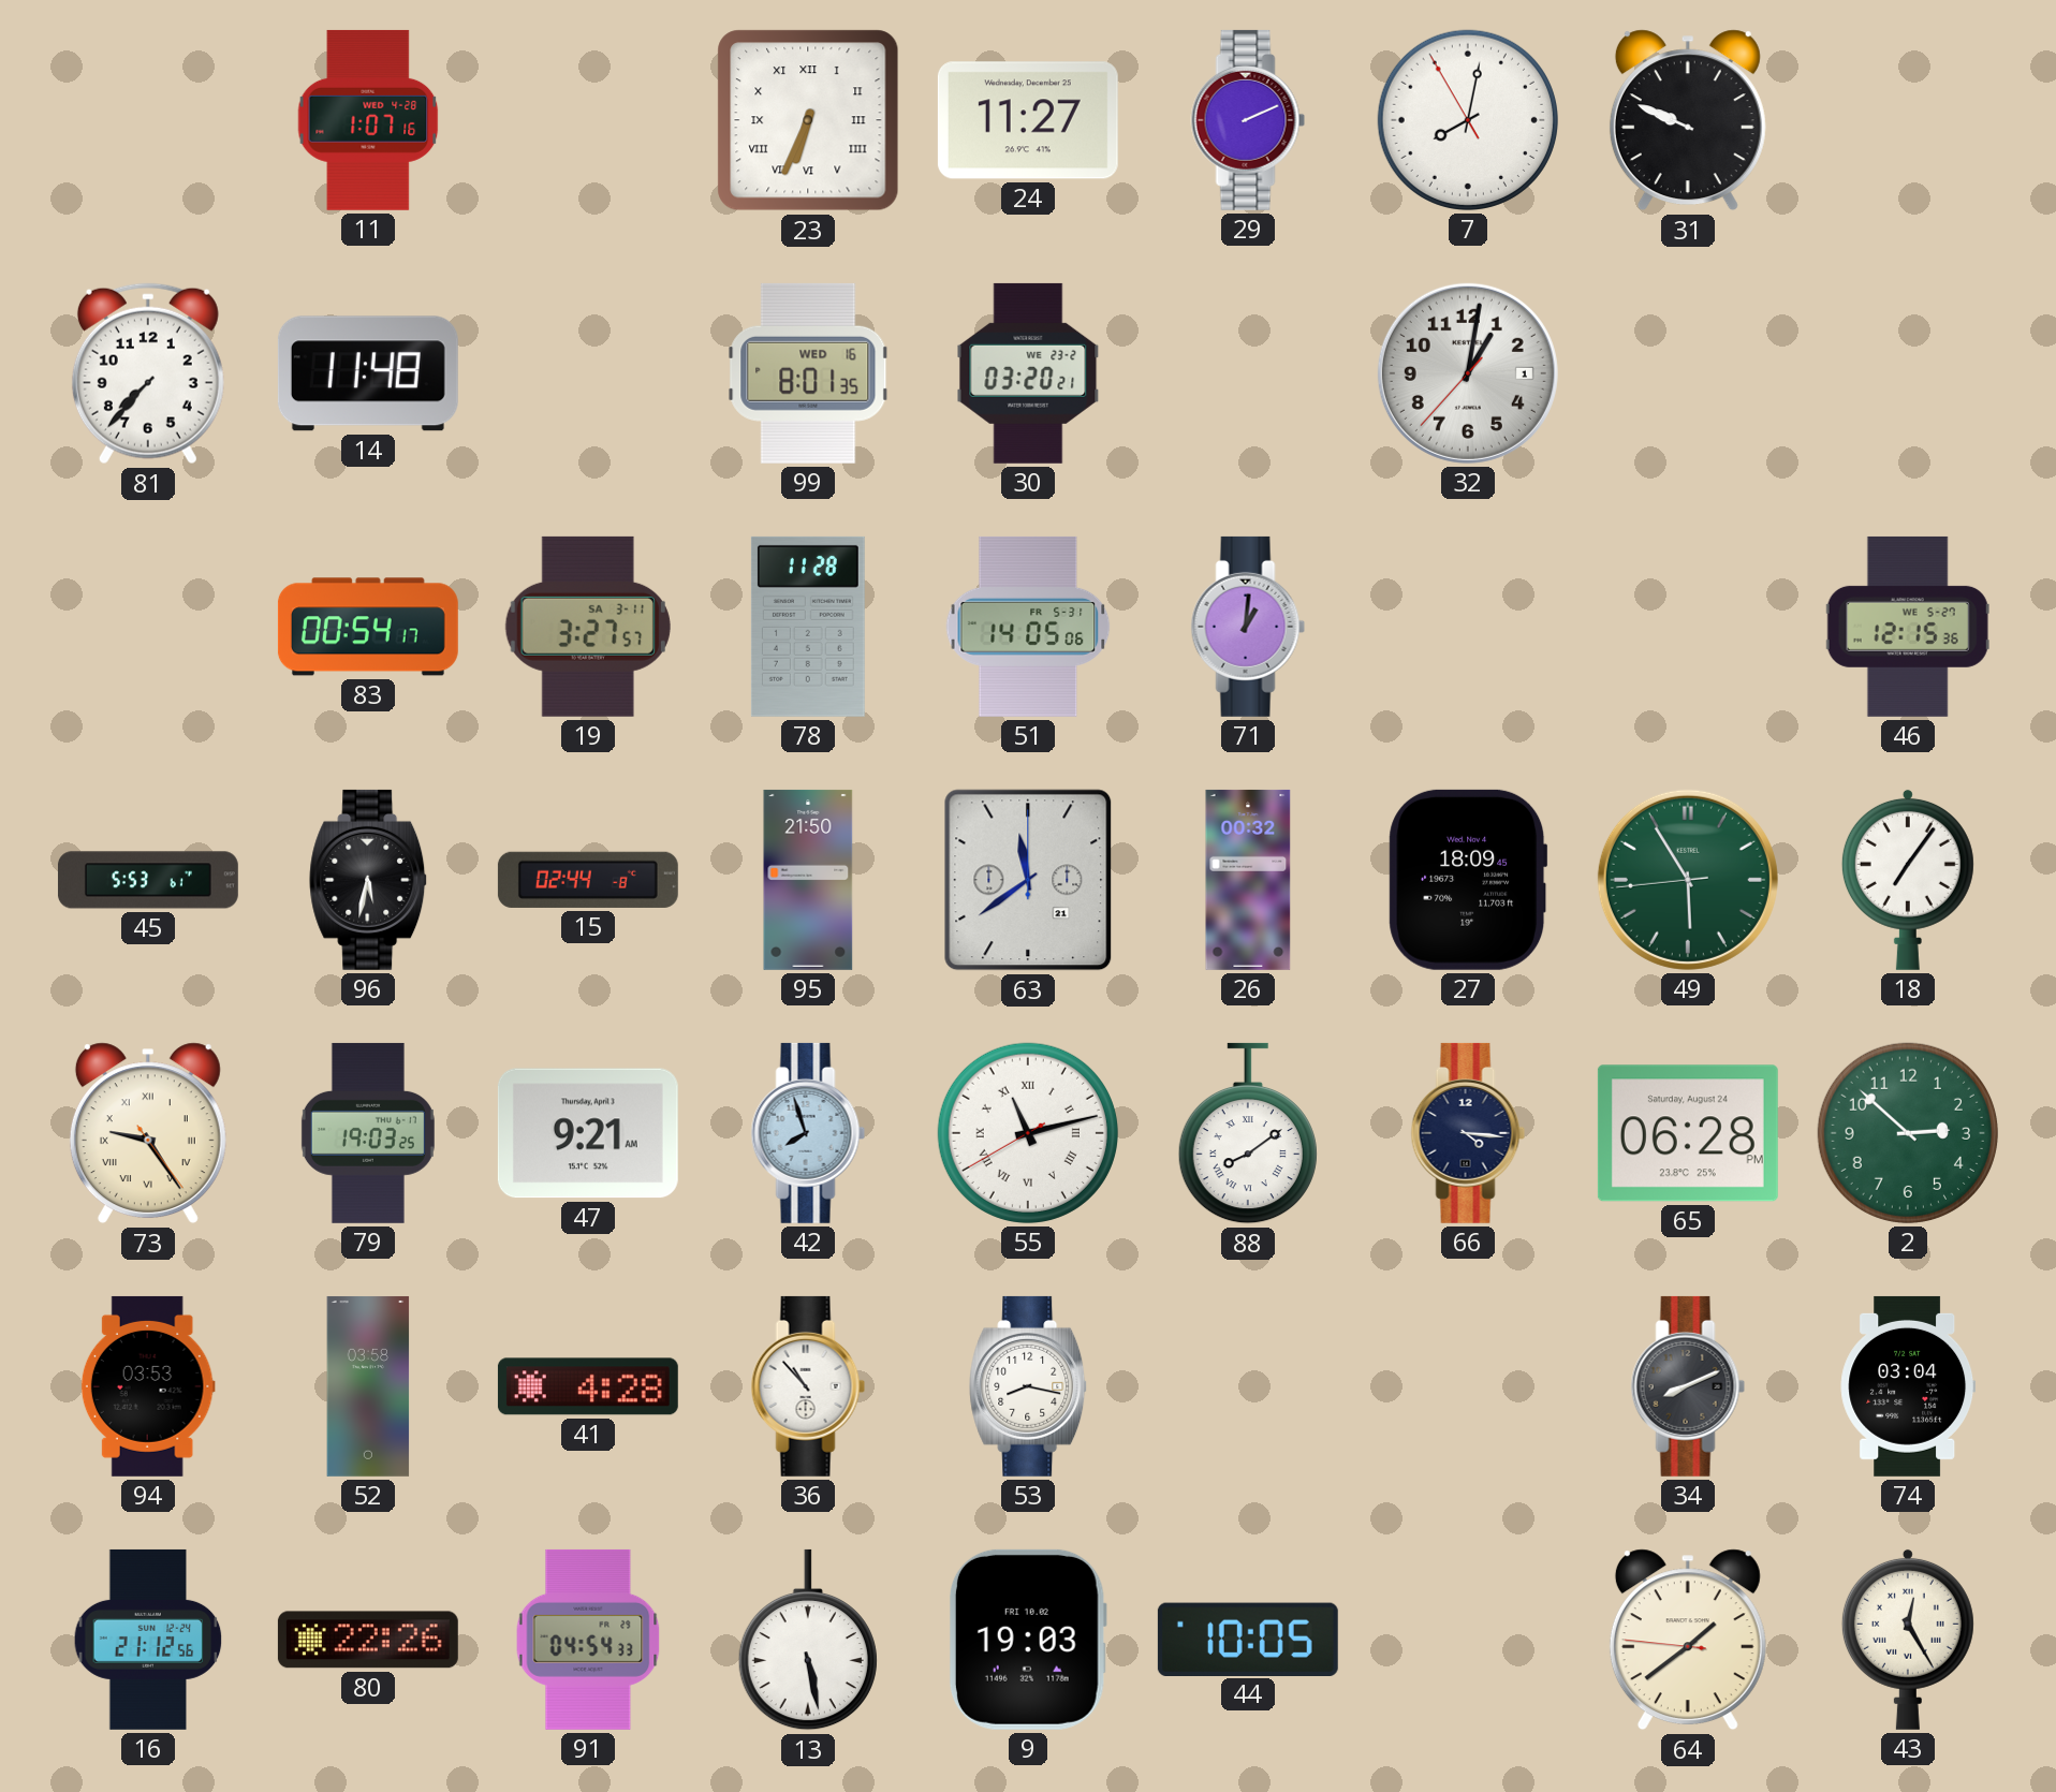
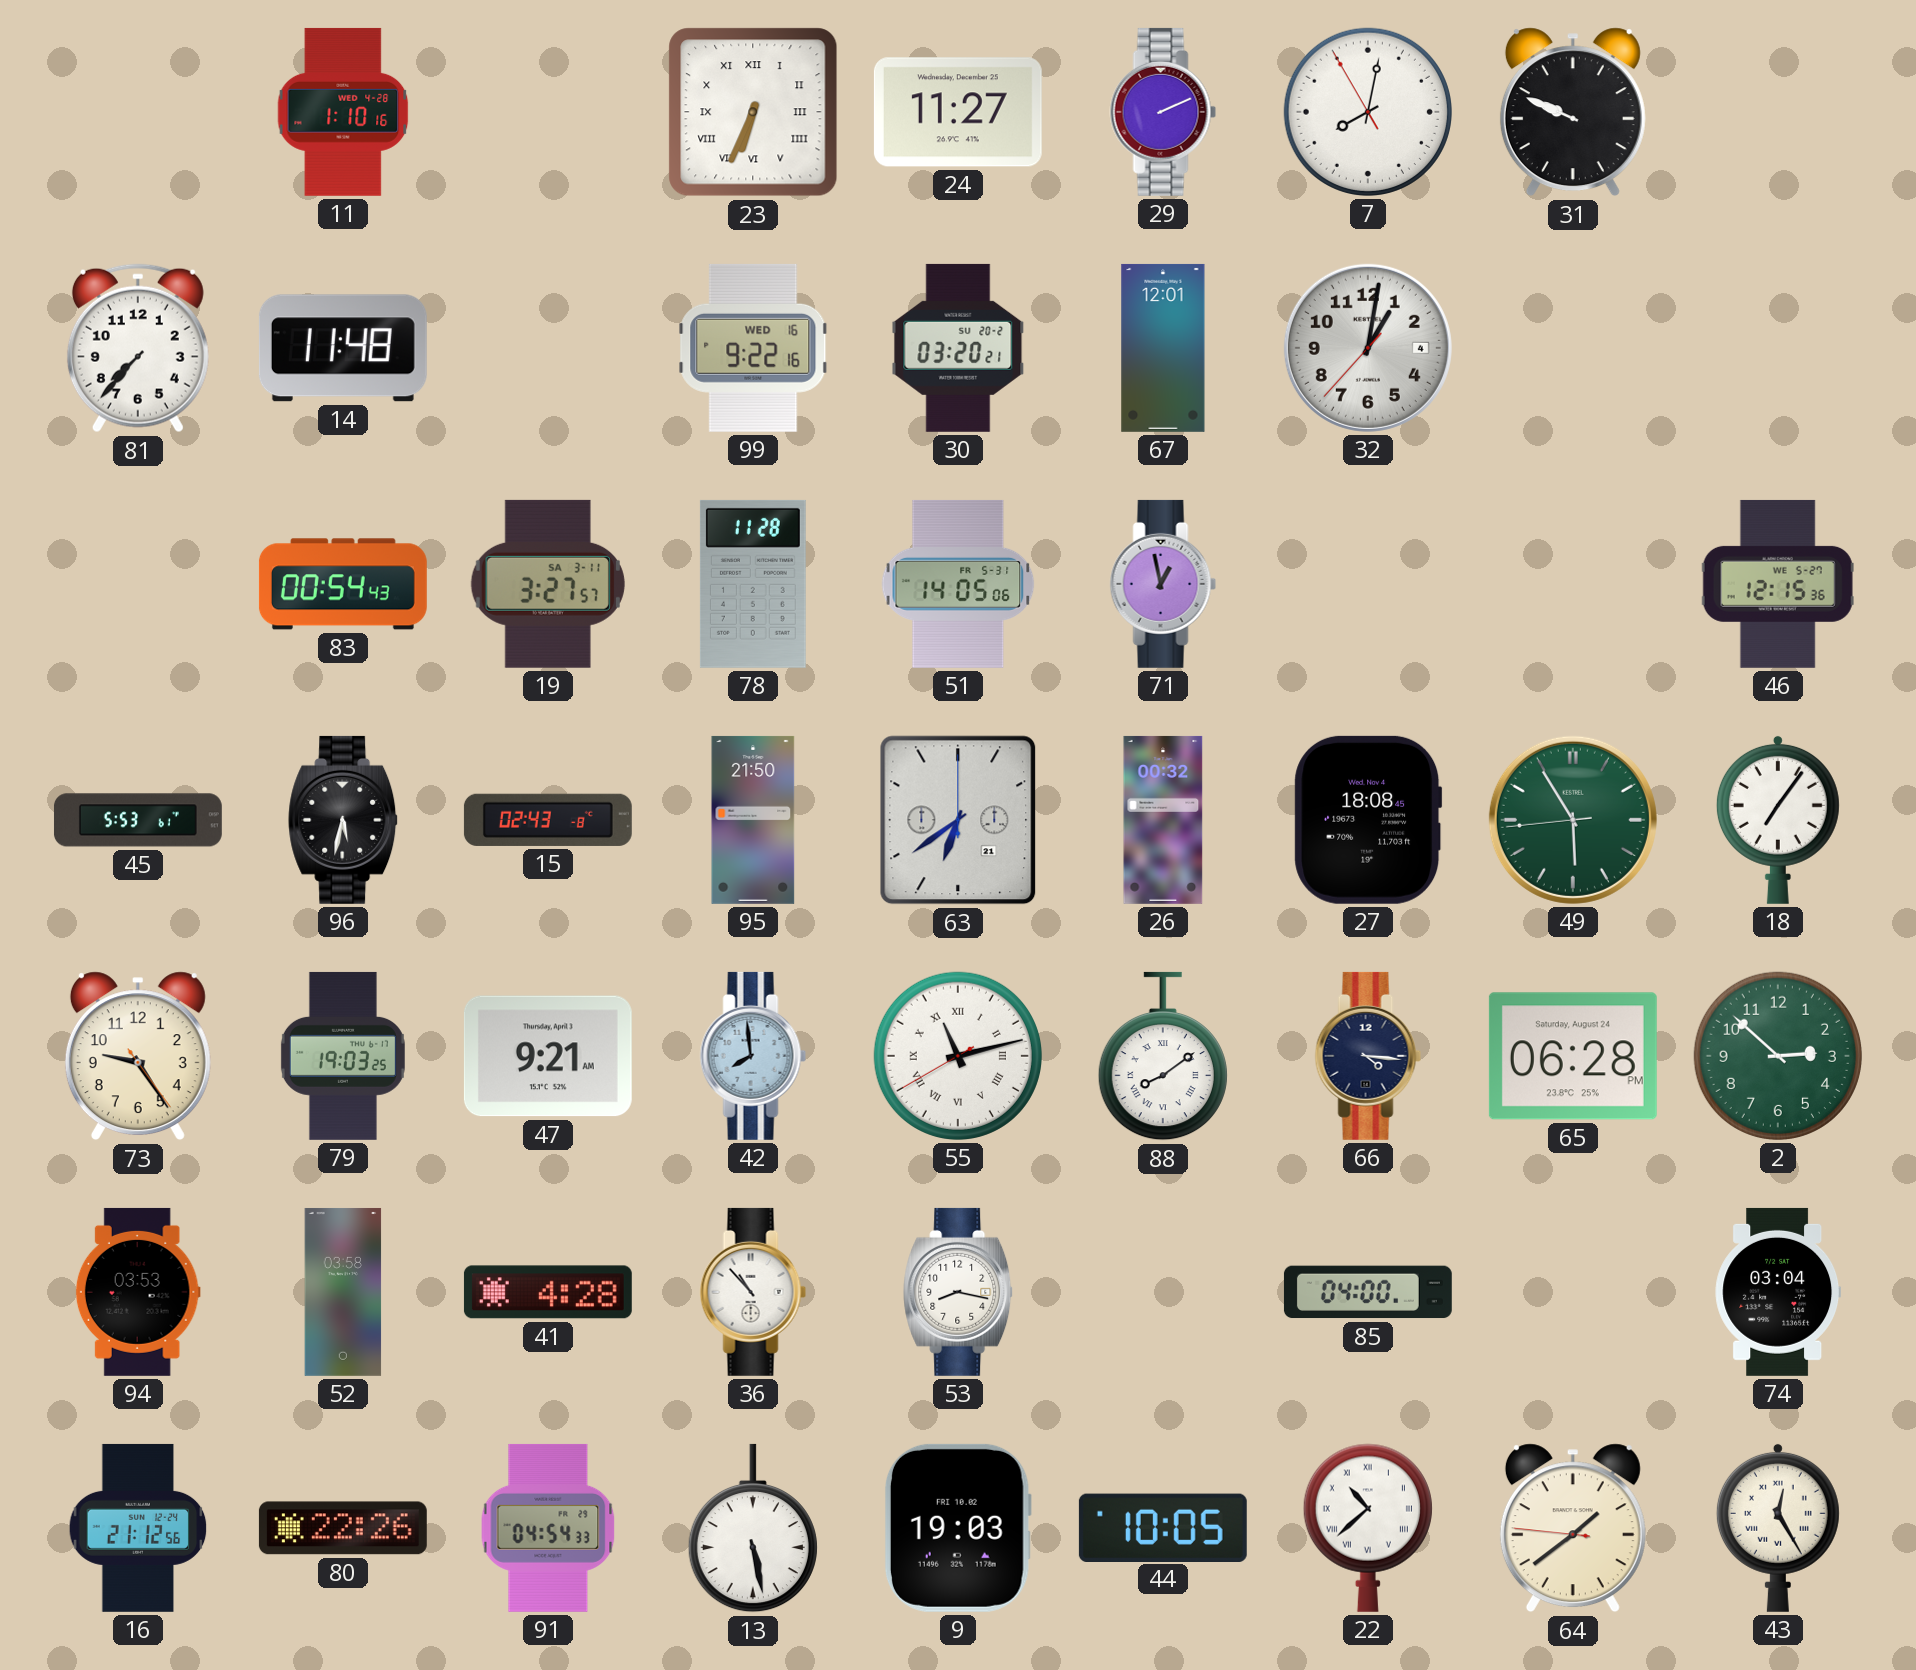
11: 1:07 -> 1:10
99: 8:01 -> 9:22
30 date: WE 23-2 -> SU 20-2
67: none -> 12:01
32 date: 1 -> 4
83: 00:54:17 -> 00:54:43
71: 1:01 -> 12:58
15: 02:44 -> 02:43
63: 11:39 -> 6:39
27: 18:09 -> 18:08
73 numerals: Roman -> Arabic
42: 7:57 -> 7:59
85: none -> 04:00
34: 8:11 -> none
22: none -> 10:38
